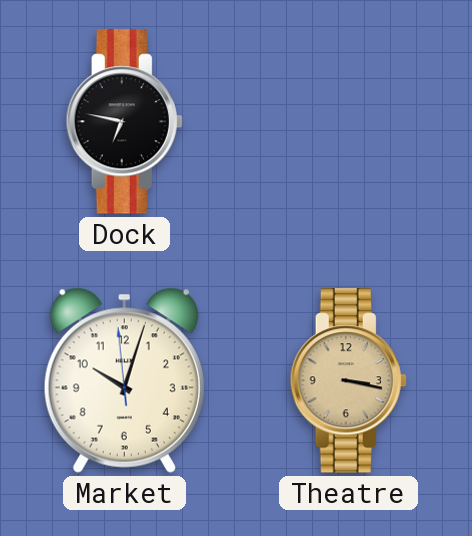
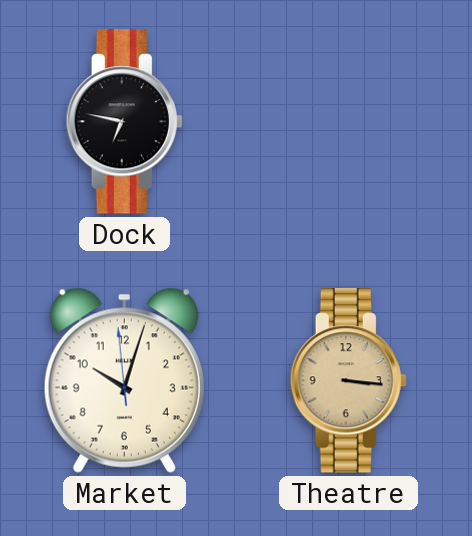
Theatre: 3:17 -> 3:16
